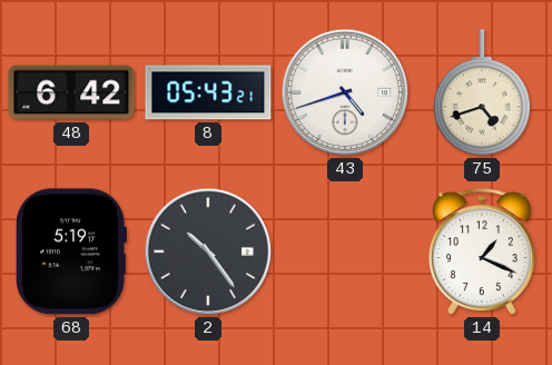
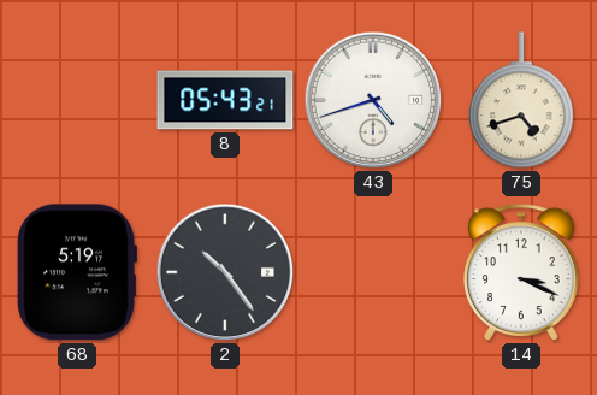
48: 6:42 -> none
14: 1:19 -> 3:19
